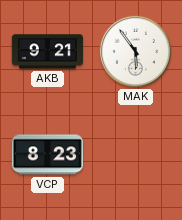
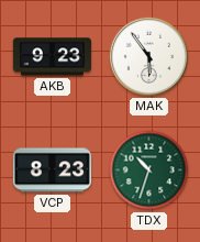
AKB: 9:21 -> 9:23
TDX: none -> 10:33
